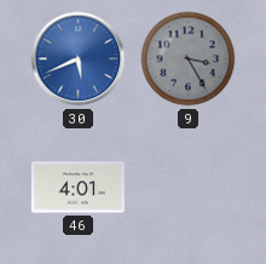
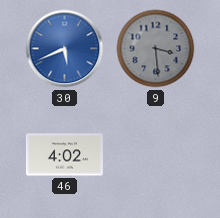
9: 3:25 -> 3:29
46: 4:01 -> 4:02
